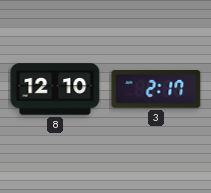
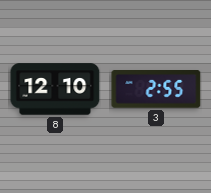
3: 2:17 -> 2:55
